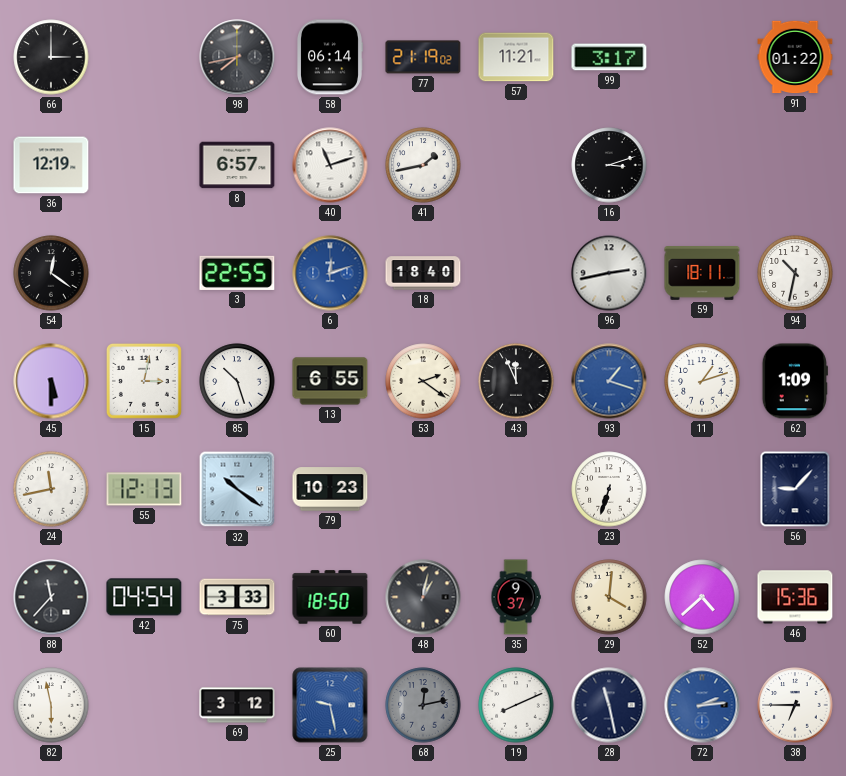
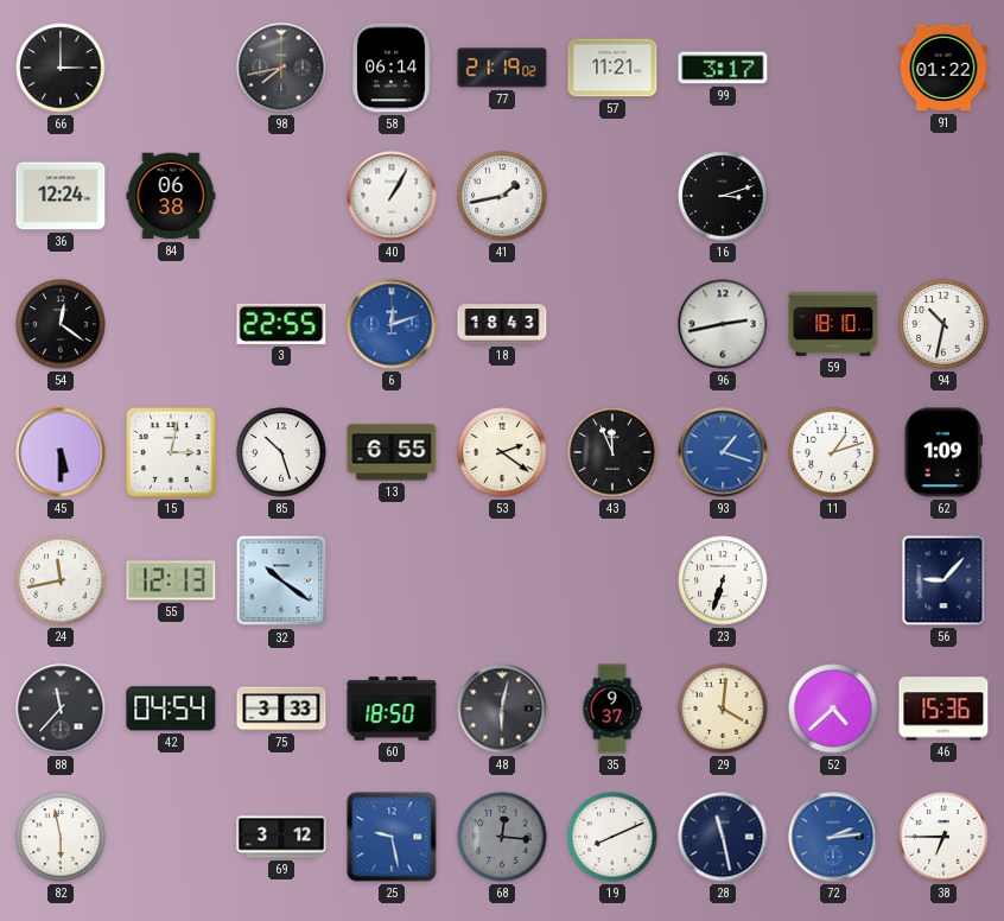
36: 12:19 -> 12:24
84: none -> 06:38
8: 6:57 -> none
40: 11:12 -> 1:05
18: 18:40 -> 18:43
59: 18:11 -> 18:10
79: 10:23 -> none
48: 1:02 -> 6:02
68: 12:13 -> 12:16
